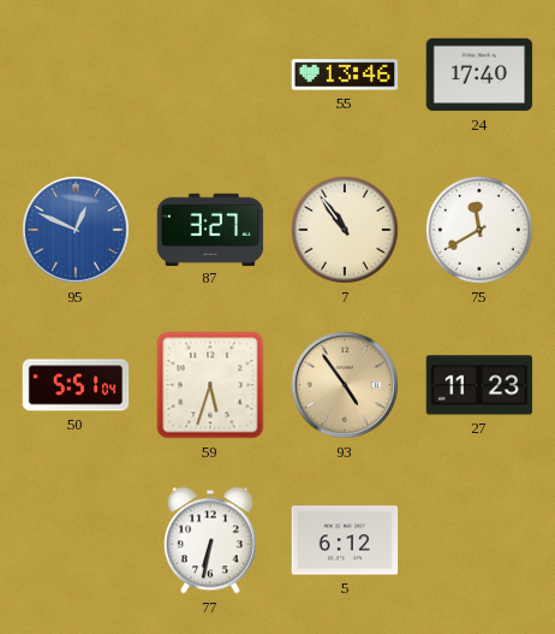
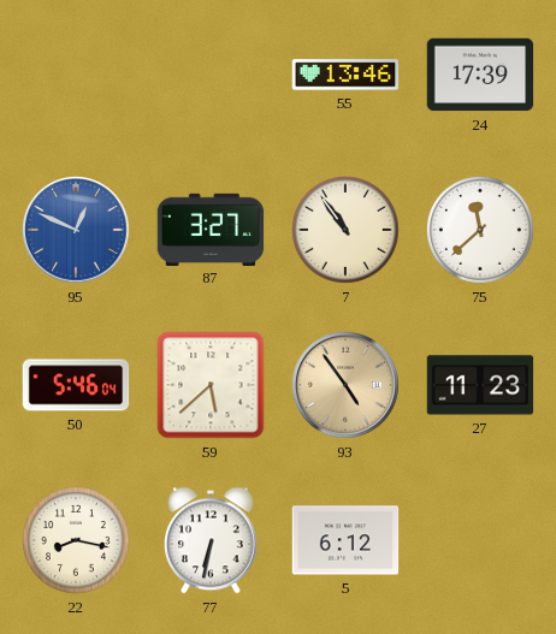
24: 17:40 -> 17:39
75: 11:40 -> 11:38
50: 5:51 -> 5:46
59: 5:33 -> 5:38
22: none -> 8:17
